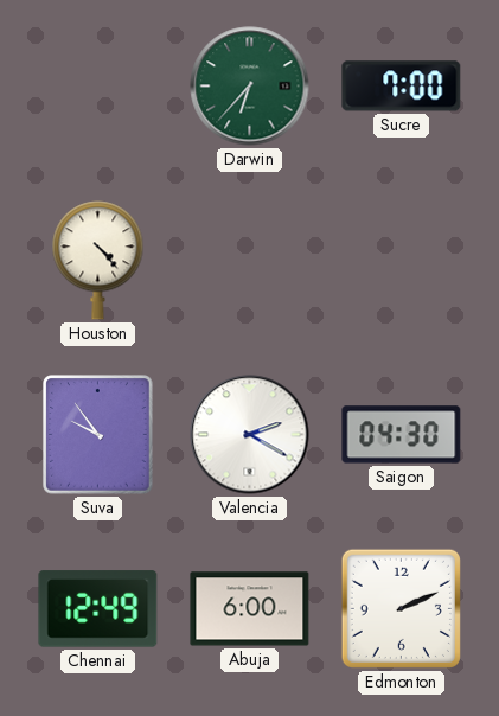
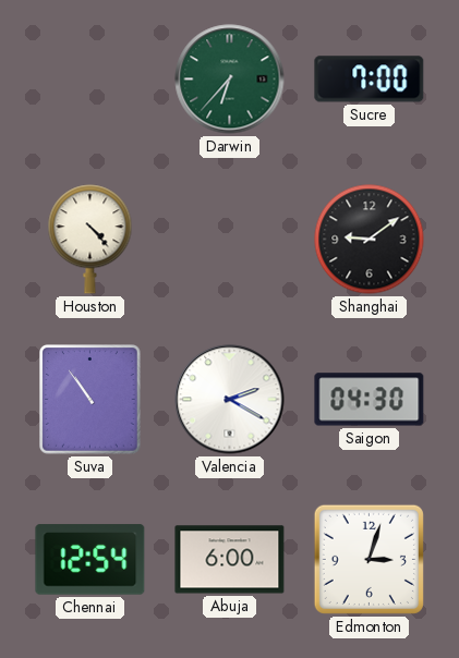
Shanghai: none -> 9:09
Suva: 9:54 -> 10:54
Chennai: 12:49 -> 12:54
Edmonton: 2:11 -> 3:03
